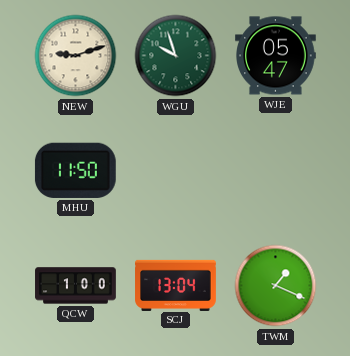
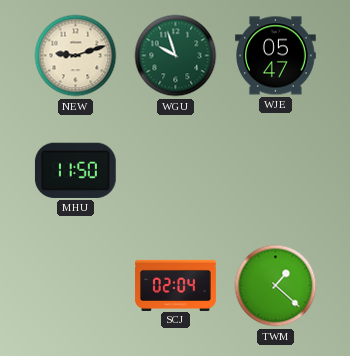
QCW: 1:00 -> none
SCJ: 13:04 -> 02:04
TWM: 1:19 -> 1:22
